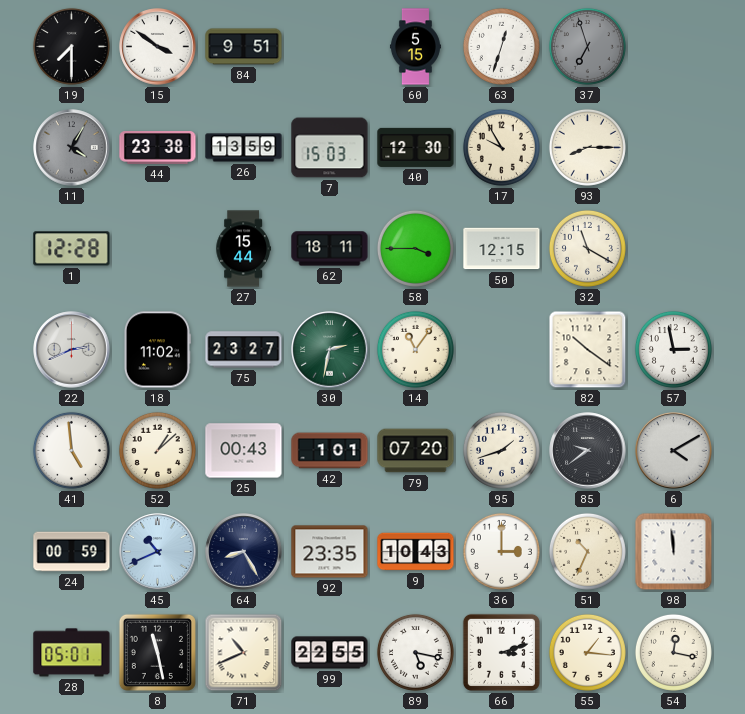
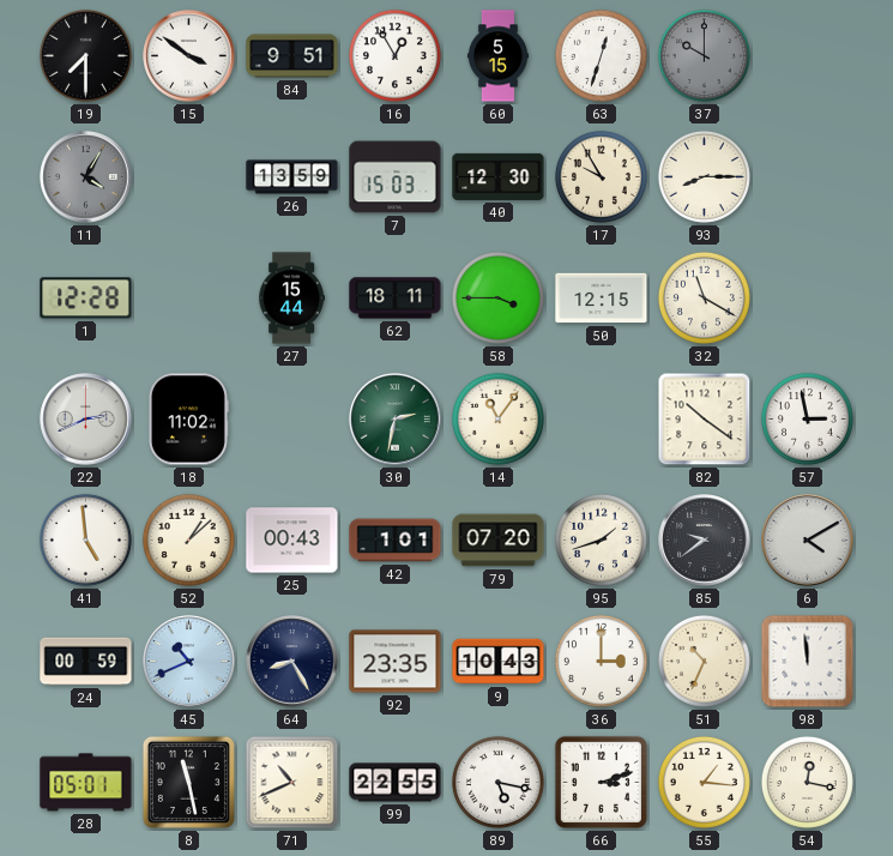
16: none -> 12:55
37: 6:57 -> 10:00
44: 23:38 -> none
75: 23:27 -> none
